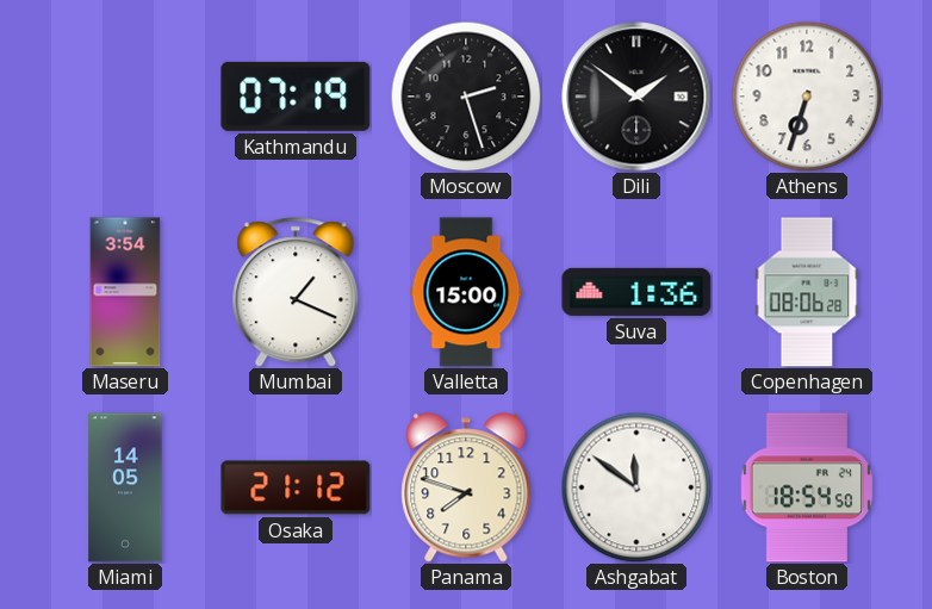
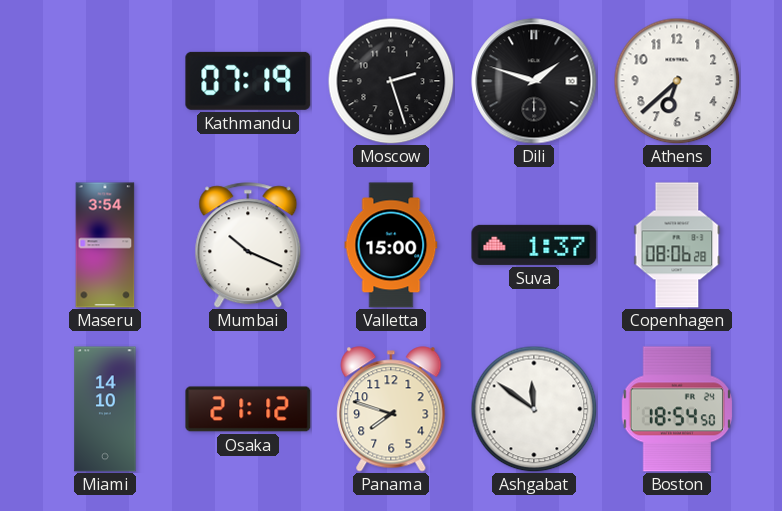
Dili: 1:51 -> 1:48
Athens: 6:33 -> 6:38
Mumbai: 1:19 -> 10:19
Suva: 1:36 -> 1:37
Miami: 14:05 -> 14:10
